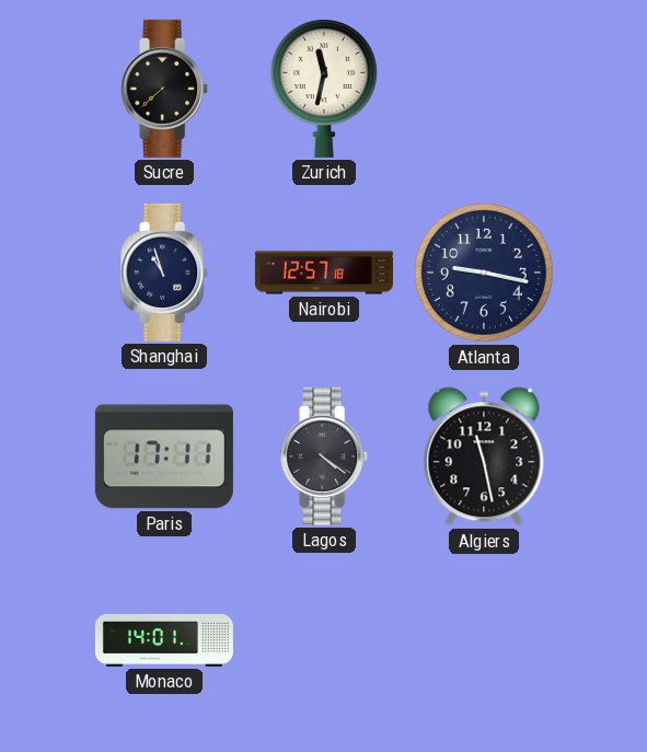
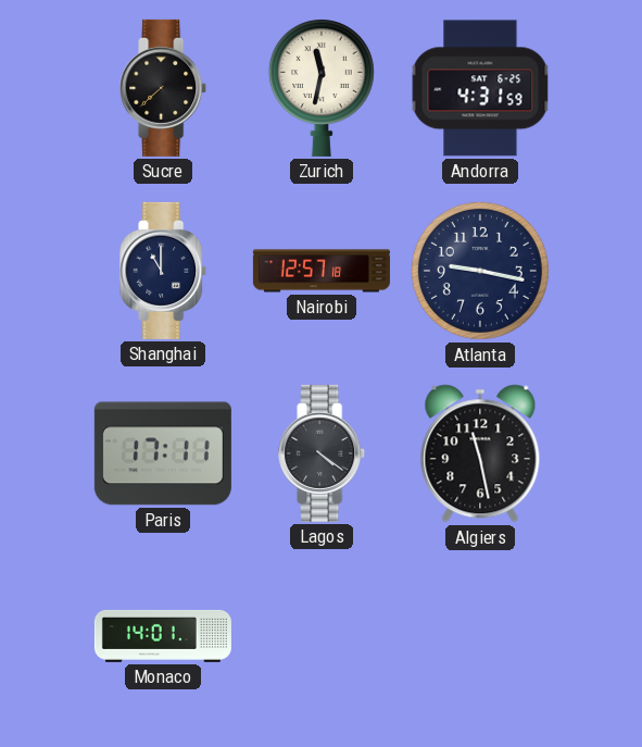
Andorra: none -> 4:31
Shanghai: 10:57 -> 11:00
